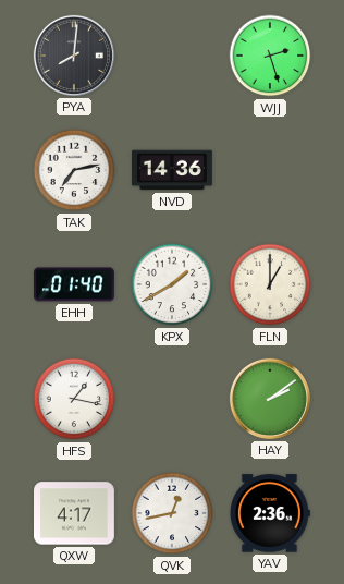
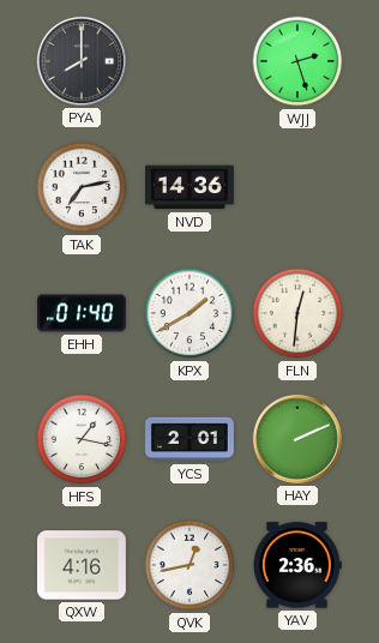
PYA: 8:01 -> 8:00
FLN: 1:00 -> 12:31
YCS: none -> 2:01
HAY: 2:09 -> 2:11
QXW: 4:17 -> 4:16
